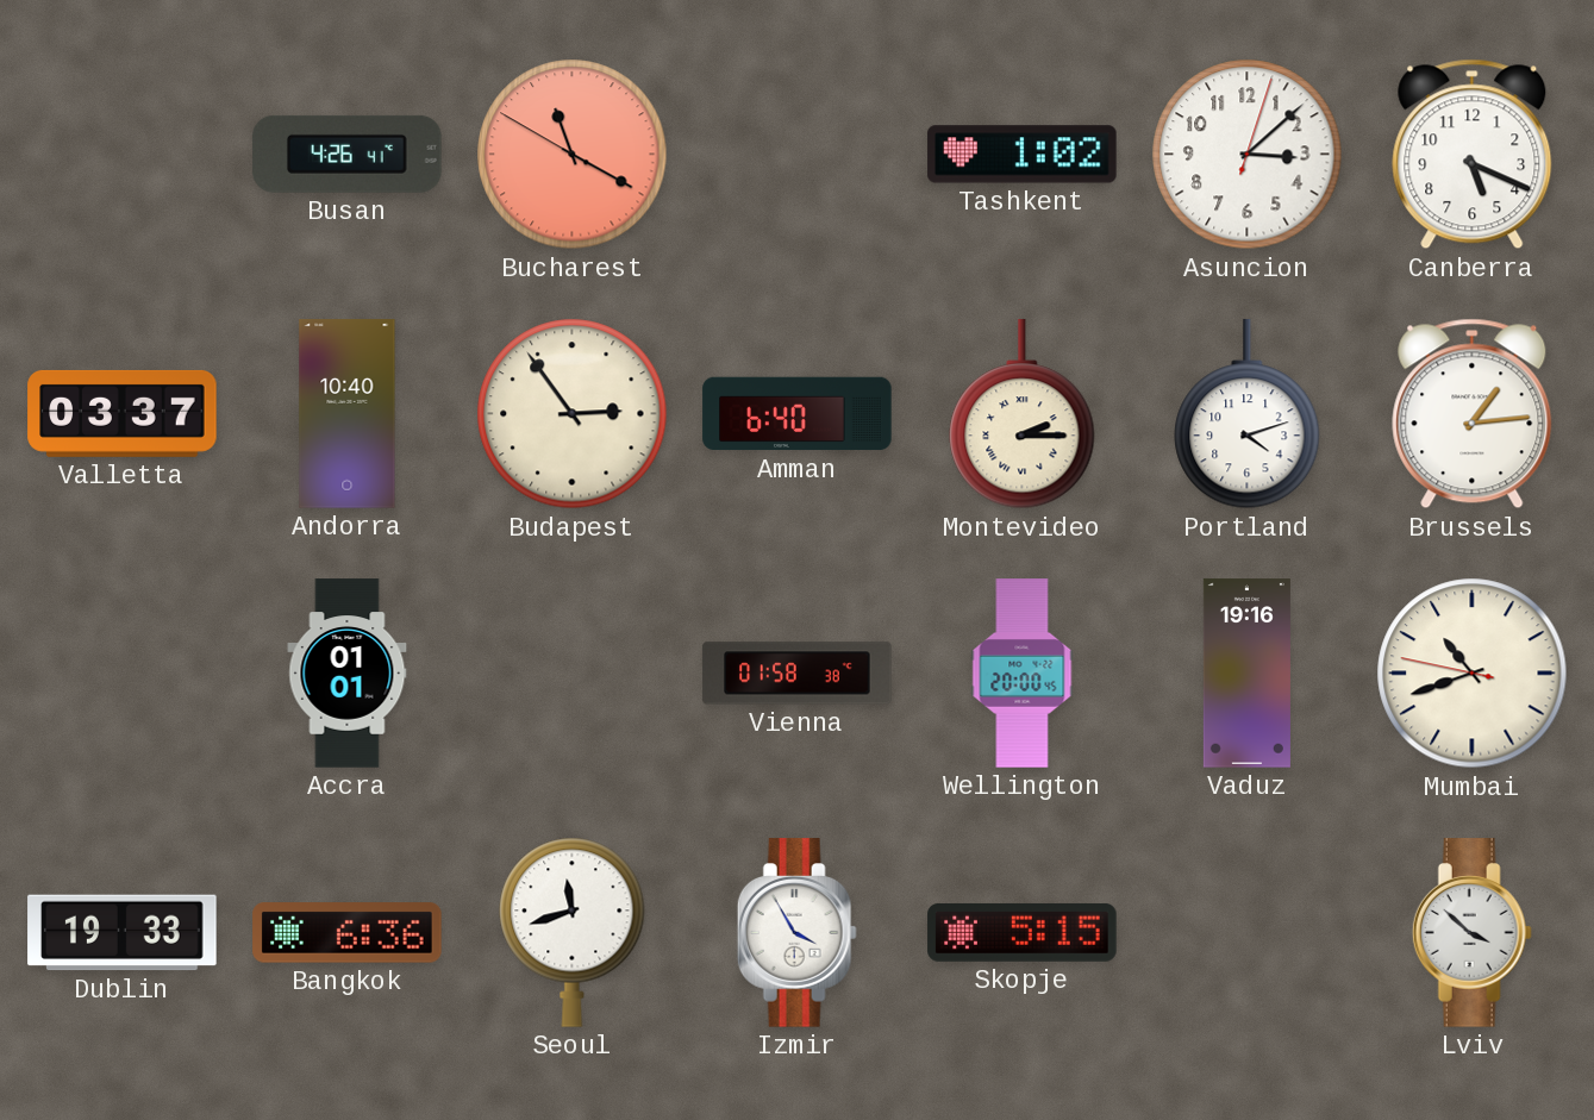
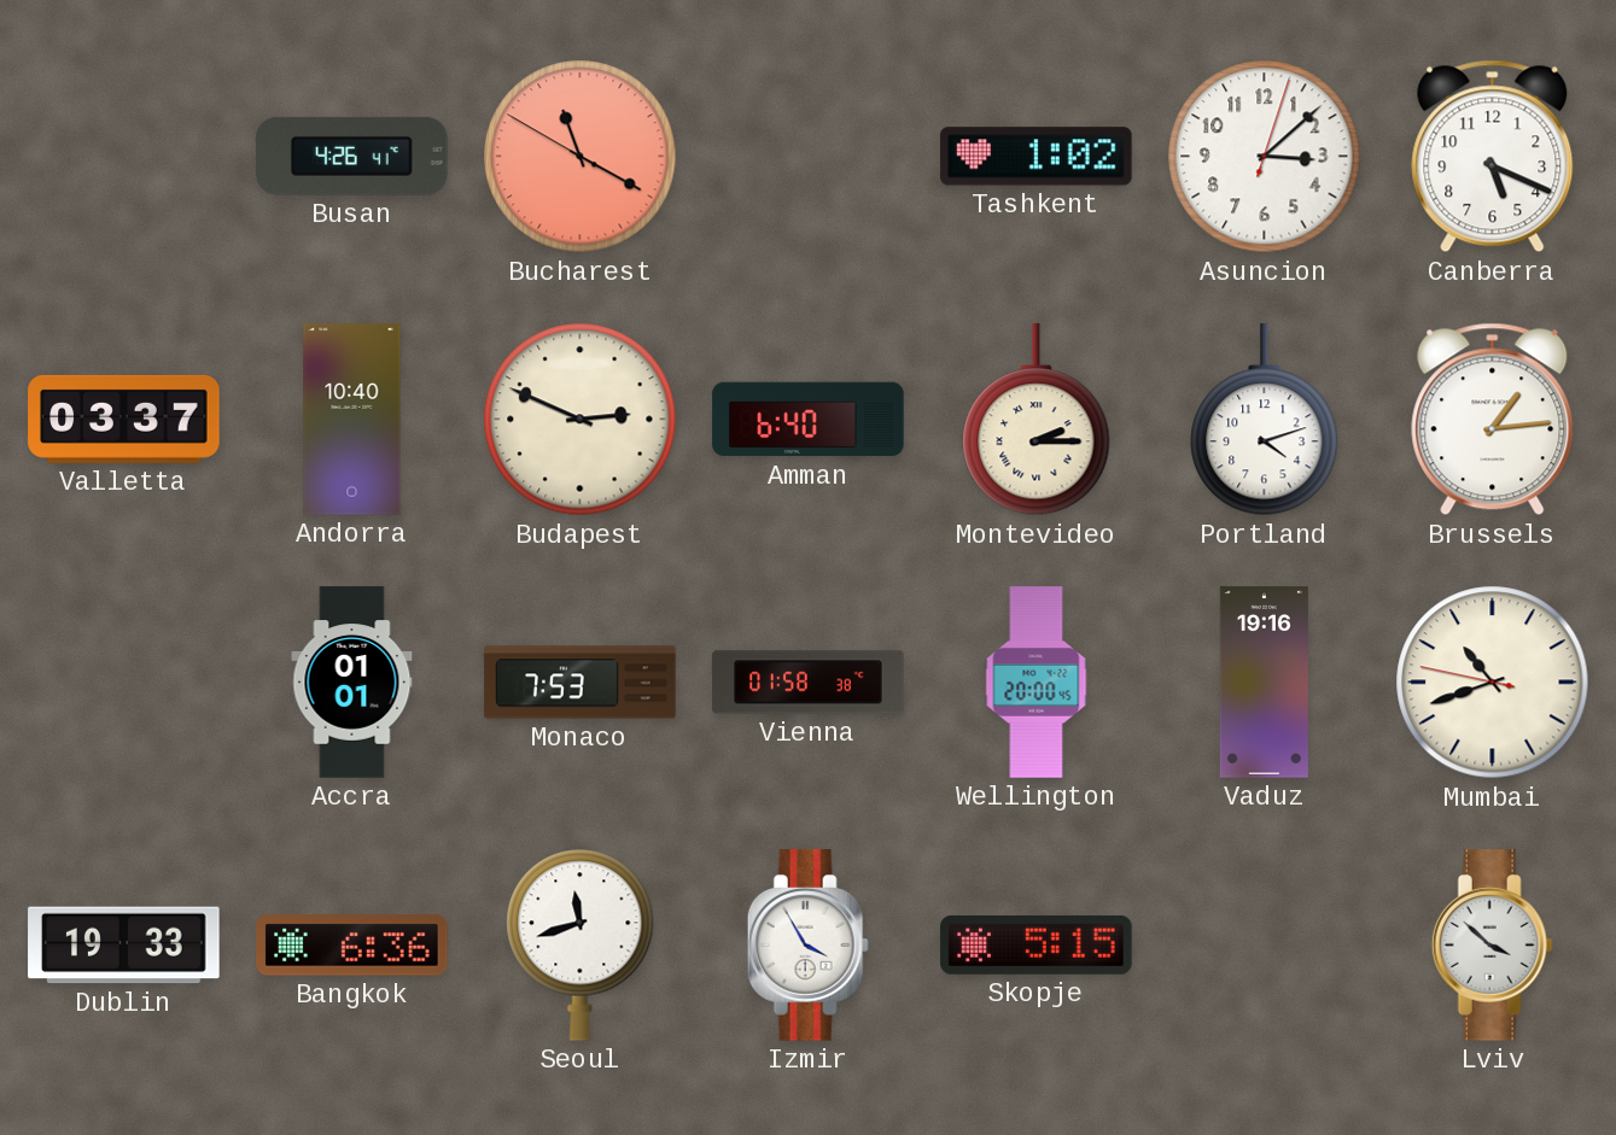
Budapest: 2:54 -> 2:49
Monaco: none -> 7:53
